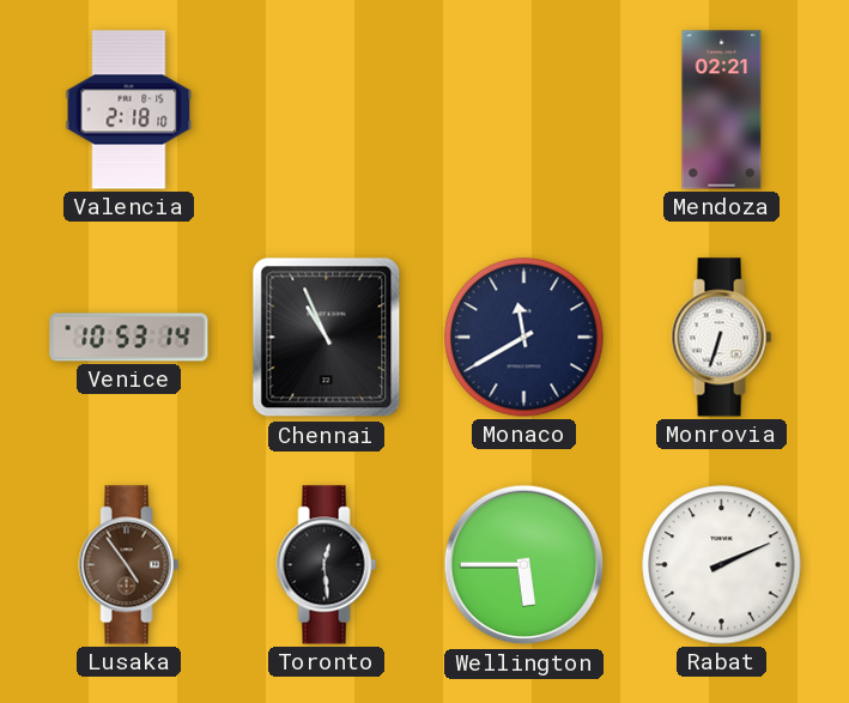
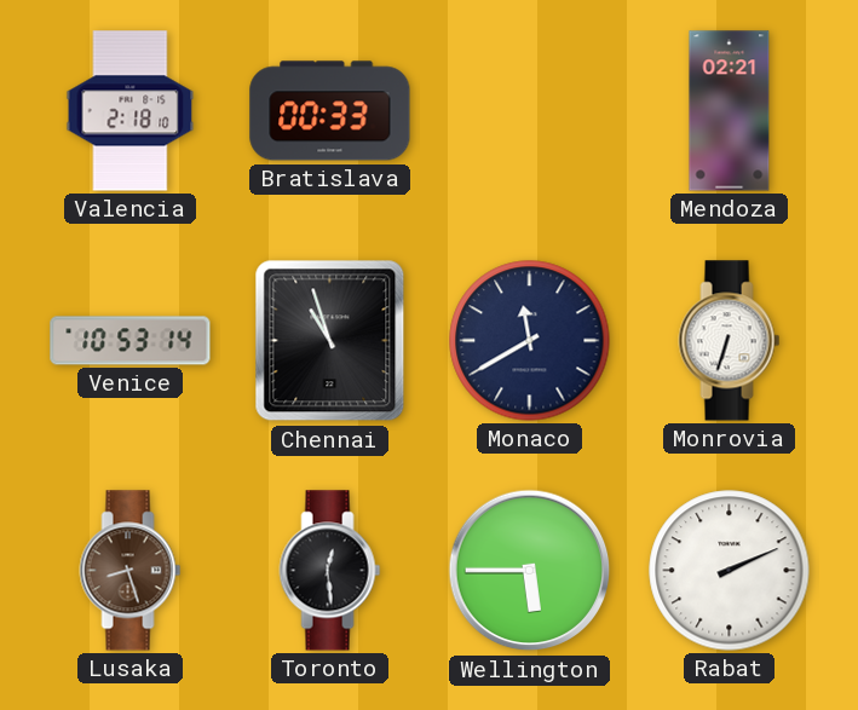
Bratislava: none -> 00:33
Chennai: 10:56 -> 10:57
Lusaka: 4:54 -> 8:27
